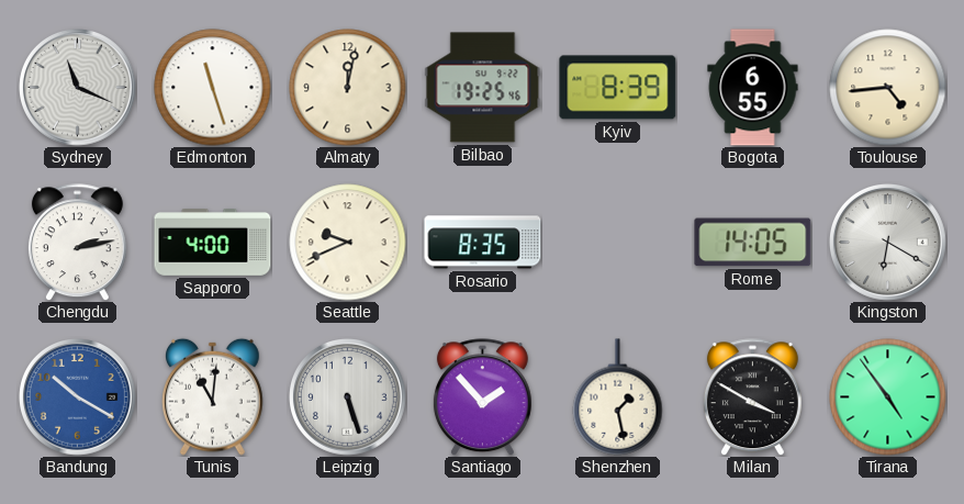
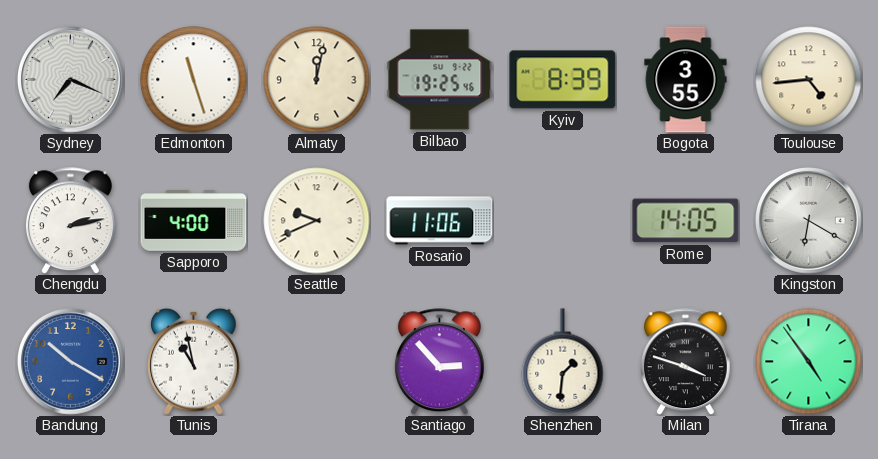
Sydney: 11:19 -> 7:19
Bogota: 6:55 -> 3:55
Rosario: 8:35 -> 11:06
Tunis: 11:01 -> 10:58
Leipzig: 5:27 -> none
Santiago: 1:53 -> 2:53
Shenzhen: 1:28 -> 1:31
Milan: 3:50 -> 3:48
